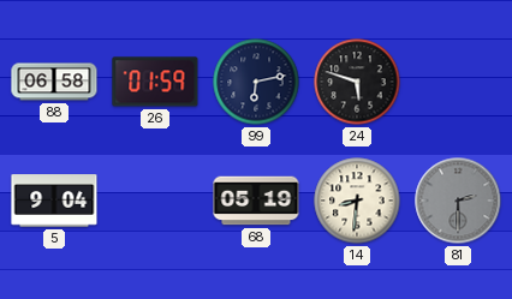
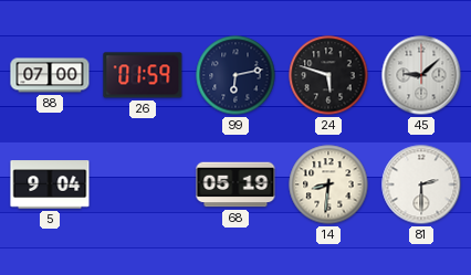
88: 06:58 -> 07:00
45: none -> 9:08
81 dial: grey -> white
